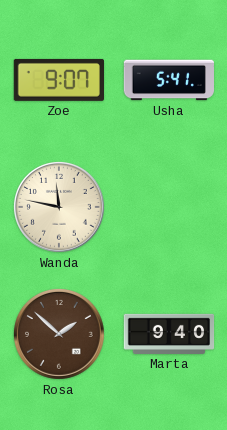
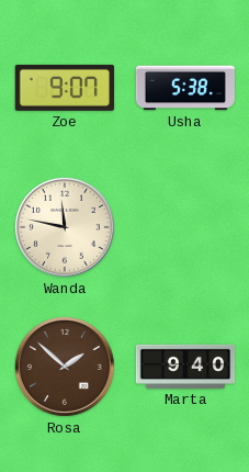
Usha: 5:41 -> 5:38
